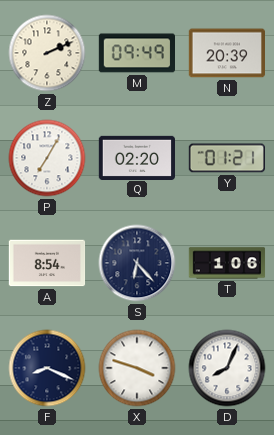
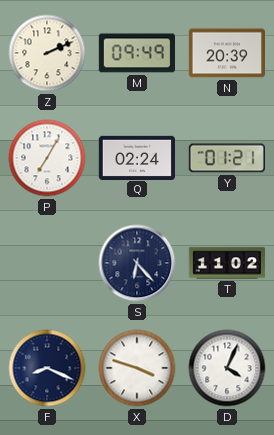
Q: 02:20 -> 02:24
A: 8:54 -> none
T: 1:06 -> 11:02
D: 8:04 -> 4:04
